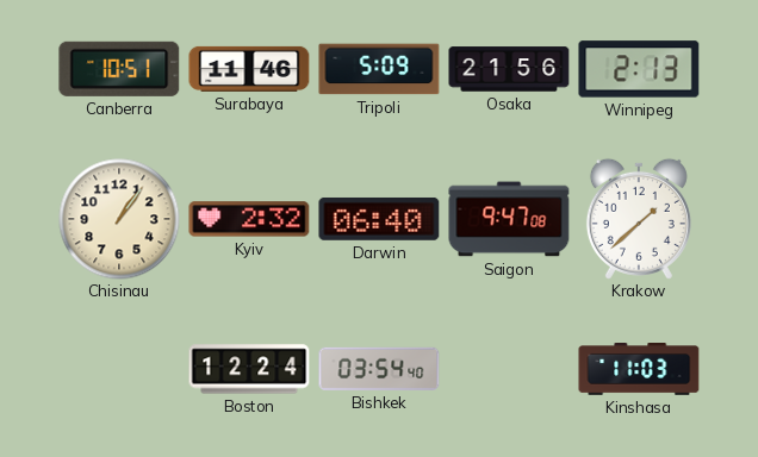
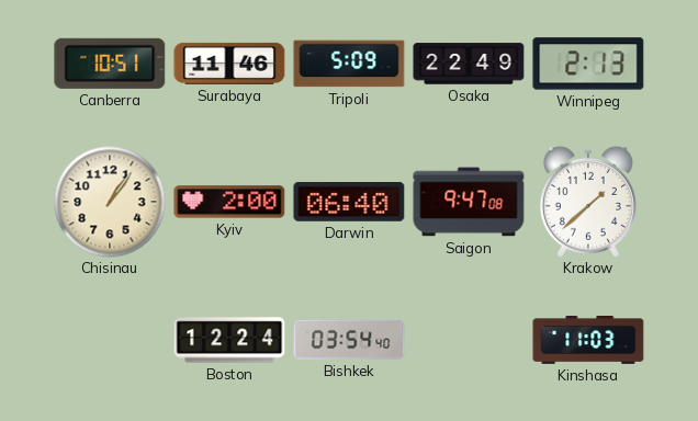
Osaka: 21:56 -> 22:49
Kyiv: 2:32 -> 2:00
